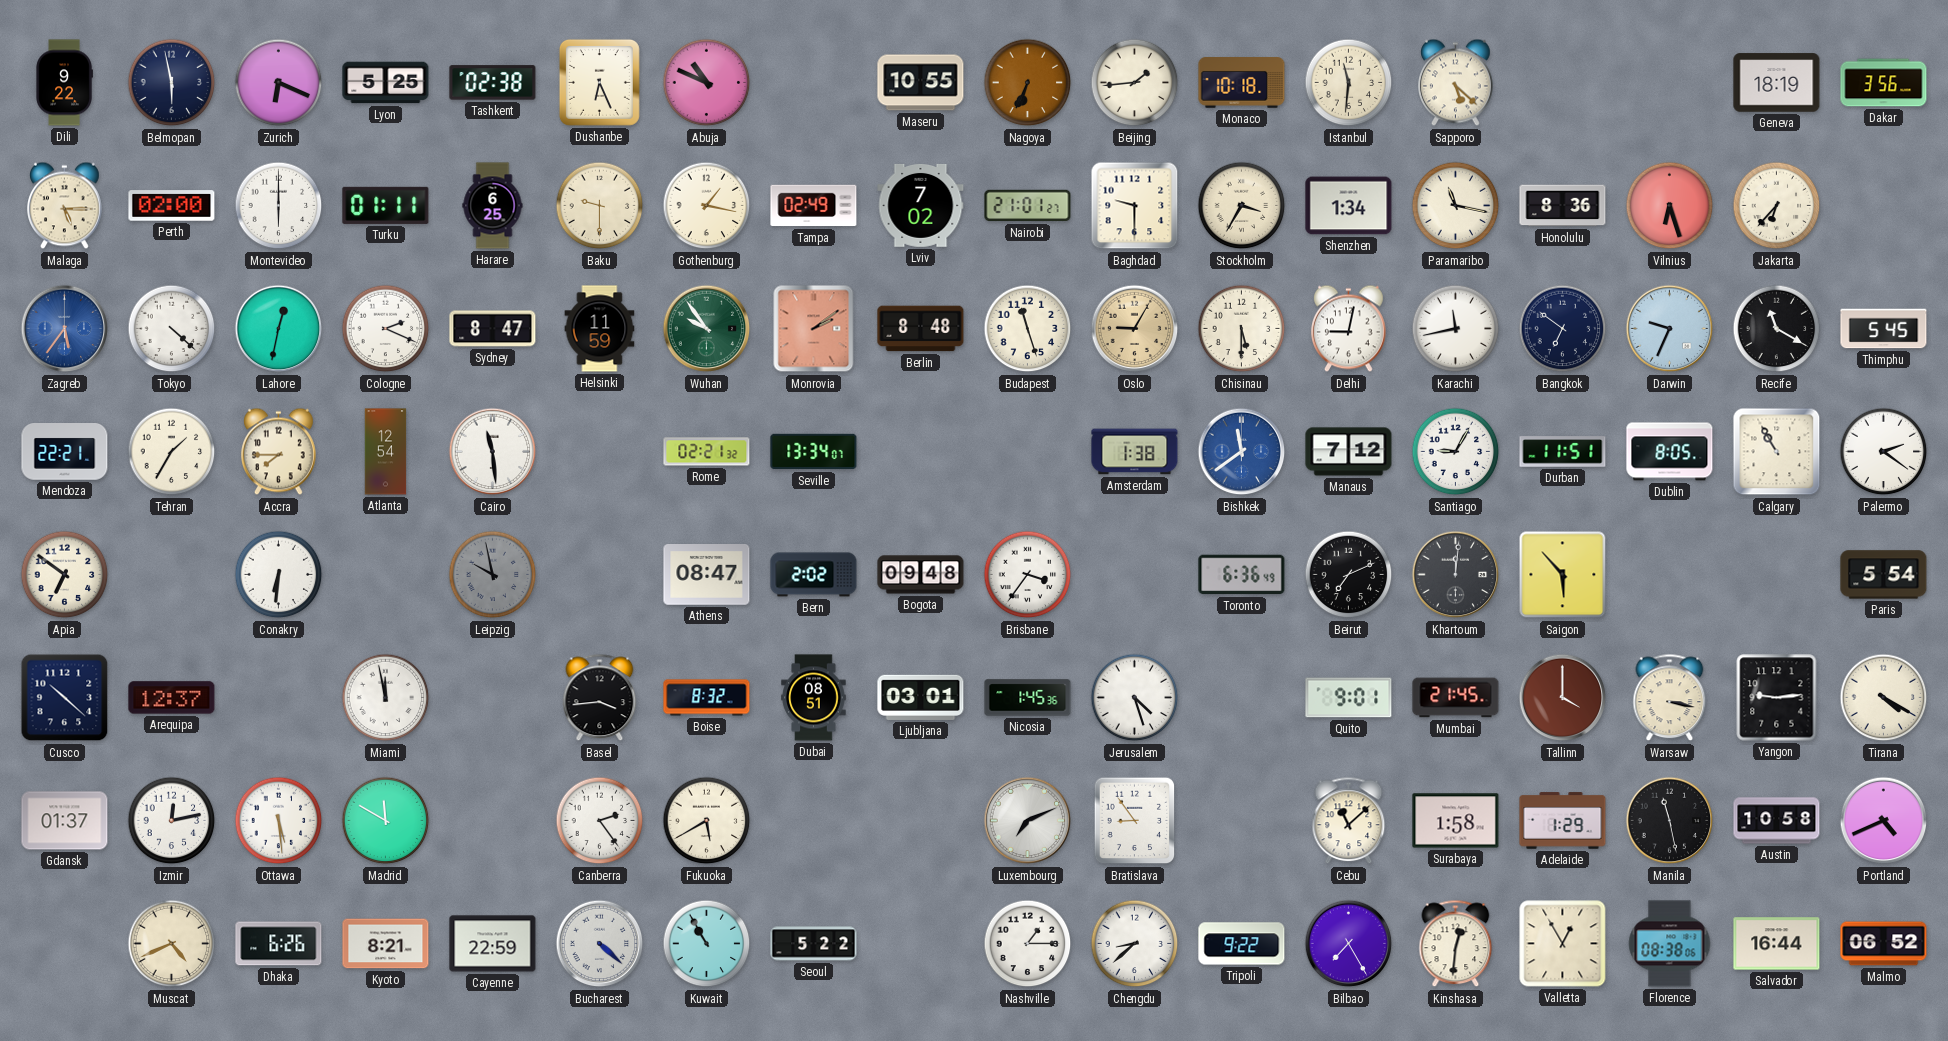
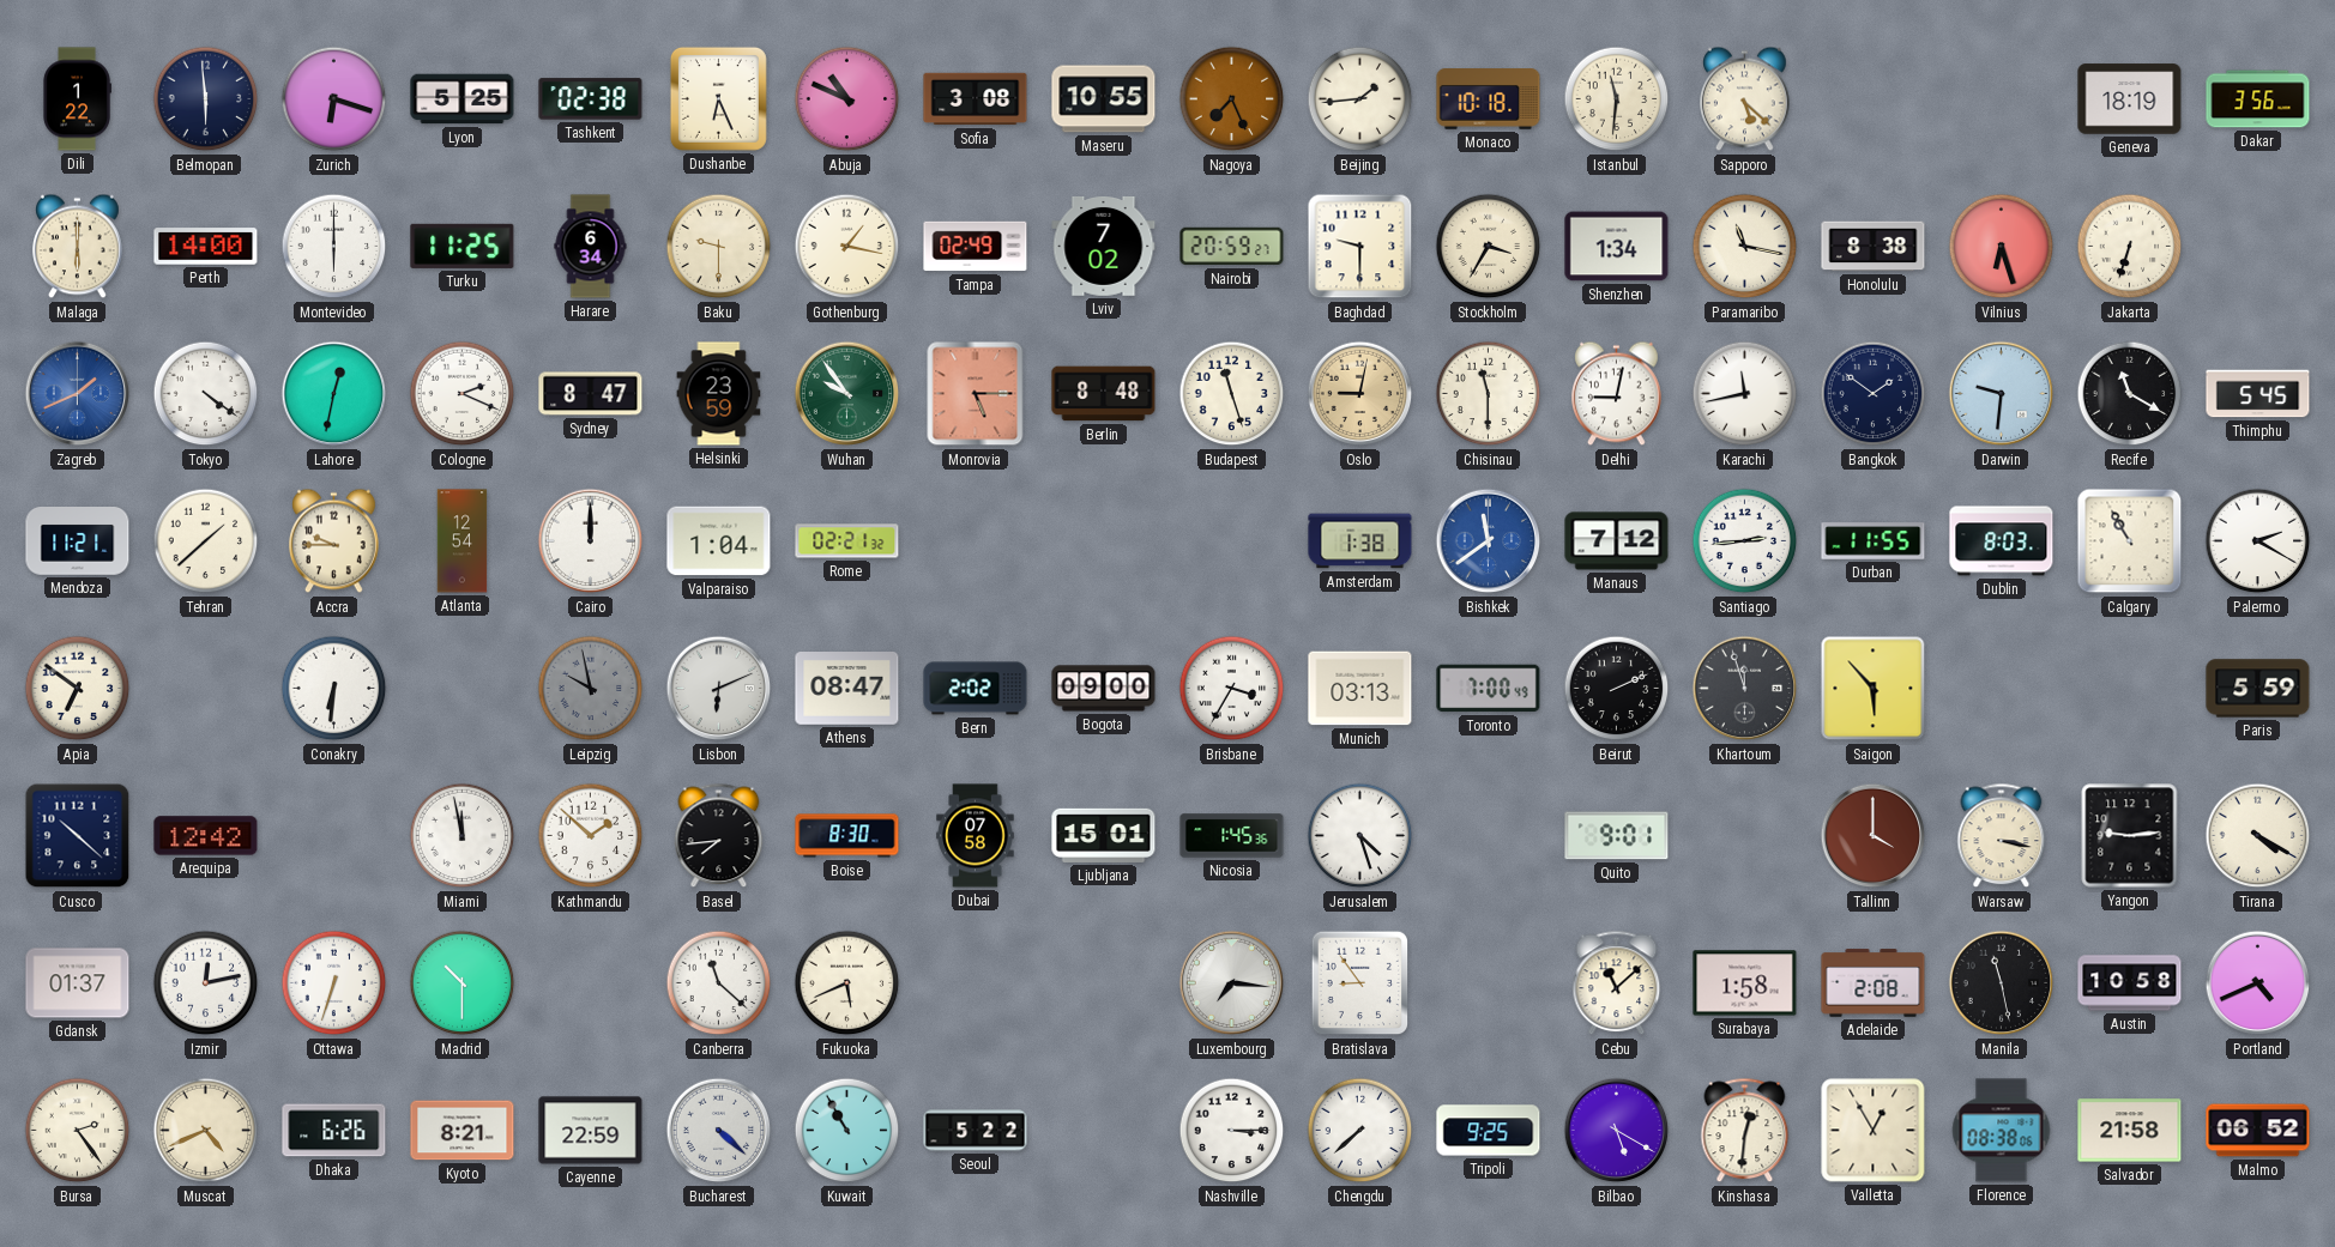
Dili: 9:22 -> 1:22
Belmopan: 5:58 -> 5:59
Zurich: 6:19 -> 6:18
Sofia: none -> 3:08
Nagoya: 6:34 -> 7:26
Malaga: 5:15 -> 6:00
Perth: 02:00 -> 14:00
Turku: 01:11 -> 11:25
Harare: 6:25 -> 6:34
Nairobi: 21:01 -> 20:59
Honolulu: 8:36 -> 8:38
Jakarta: 6:37 -> 6:33
Zagreb: 5:36 -> 1:41
Tokyo: 4:22 -> 4:21
Helsinki: 11:59 -> 23:59
Monrovia: 2:09 -> 5:15
Oslo: 9:05 -> 9:02
Chisinau: 5:30 -> 11:30
Bangkok: 6:51 -> 1:51
Darwin: 9:34 -> 9:31
Mendoza: 22:21 -> 11:21
Tehran: 1:35 -> 1:38
Accra: 7:45 -> 9:45
Cairo: 11:29 -> 12:00
Valparaiso: none -> 1:04
Seville: 13:34 -> none
Santiago: 9:05 -> 2:44
Durban: 11:51 -> 11:55
Dublin: 8:05 -> 8:03
Palermo: 2:21 -> 2:20
Lisbon: none -> 6:11
Bogota: 09:48 -> 09:00
Brisbane: 3:36 -> 3:35
Munich: none -> 03:13
Toronto: 6:36 -> 7:00
Beirut: 7:11 -> 2:11
Khartoum: 12:01 -> 11:57
Paris: 5:54 -> 5:59
Arequipa: 12:37 -> 12:42
Kathmandu: none -> 1:52
Basel: 3:44 -> 7:44
Boise: 8:32 -> 8:30
Dubai: 08:51 -> 07:58
Ljubljana: 03:01 -> 15:01
Mumbai: 21:45 -> none
Ottawa: 5:29 -> 6:33
Madrid: 11:50 -> 10:30
Canberra: 2:24 -> 11:22
Fukuoka: 5:40 -> 5:41
Luxembourg: 7:11 -> 7:16
Adelaide: 1:29 -> 2:08
Bursa: none -> 2:24
Nashville: 1:15 -> 3:15
Chengdu: 8:38 -> 7:38
Tripoli: 9:22 -> 9:25
Bilbao: 7:25 -> 5:20
Salvador: 16:44 -> 21:58
